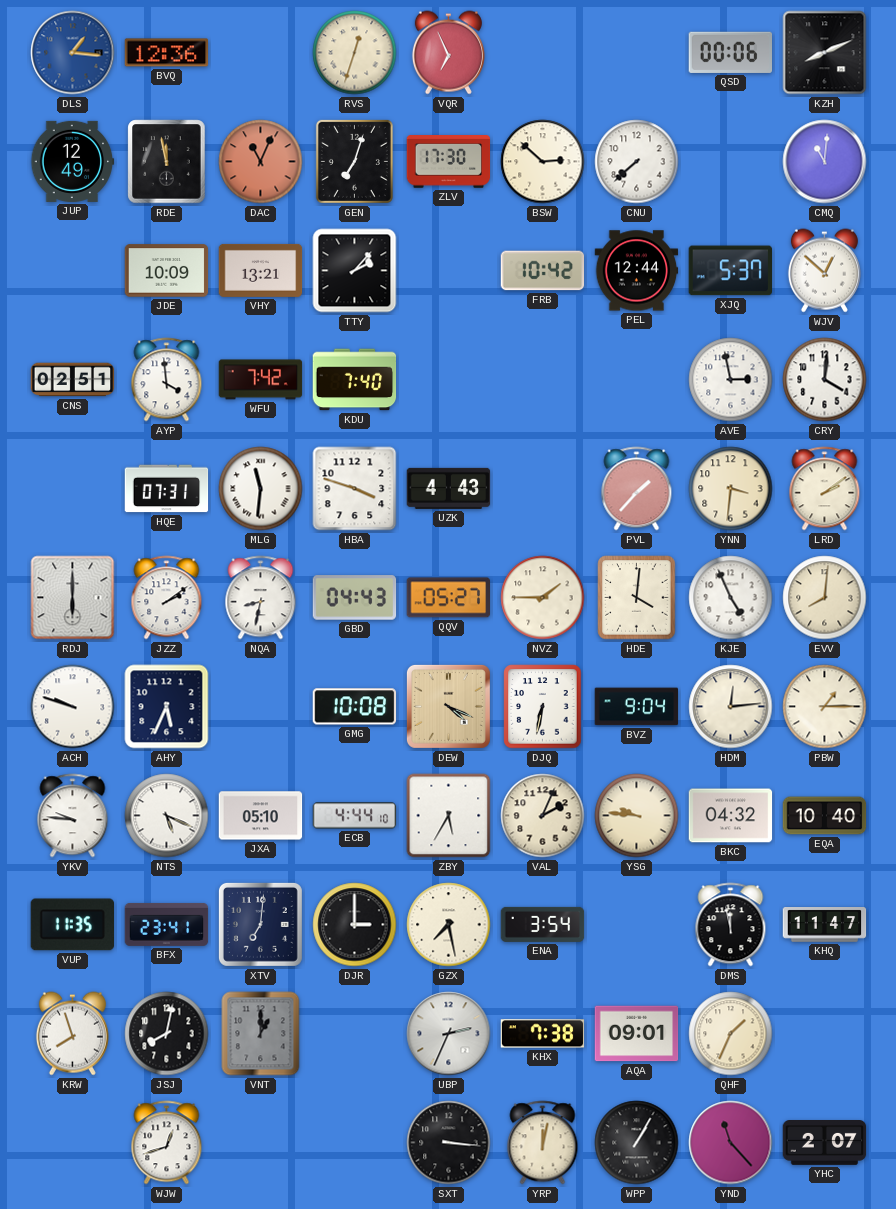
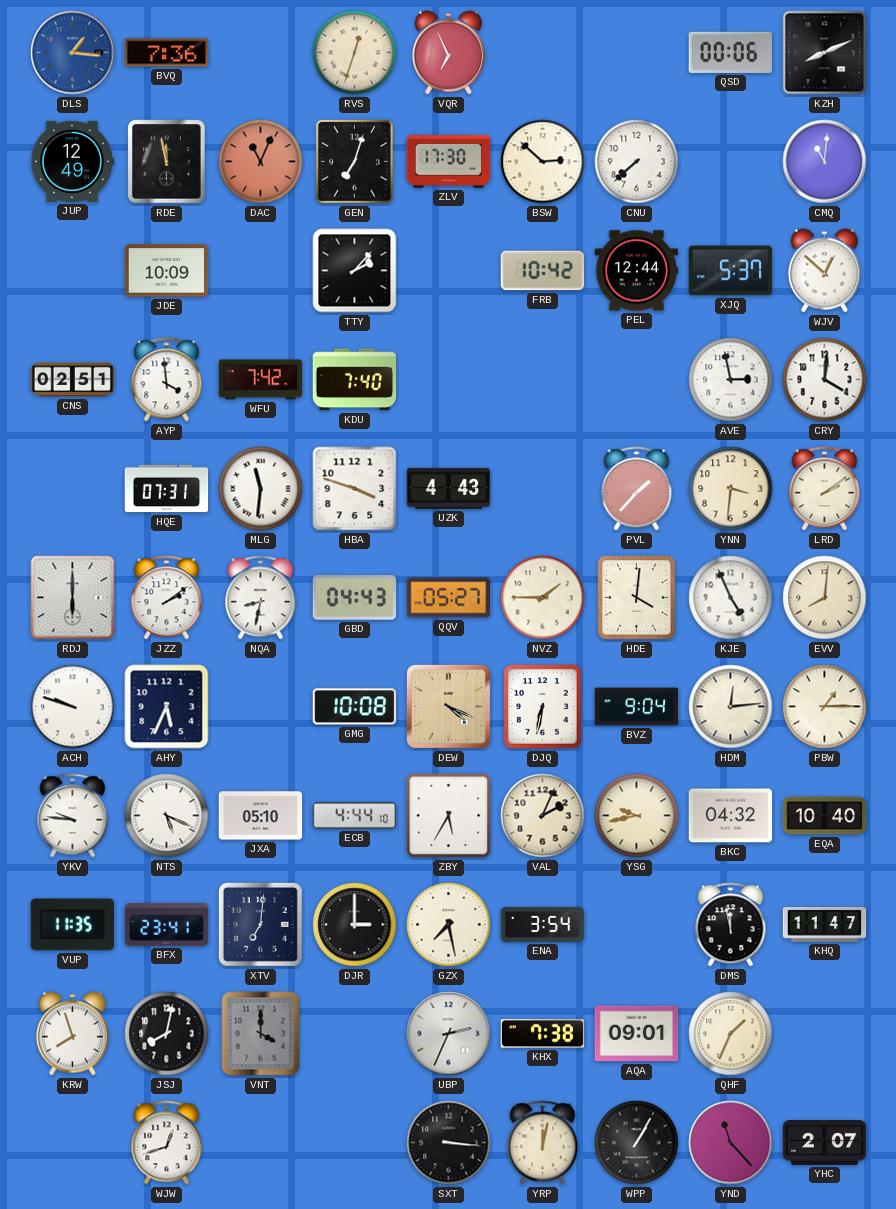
BVQ: 12:36 -> 7:36
VHY: 13:21 -> none
YSG: 9:46 -> 9:43
VNT: 1:00 -> 4:00
